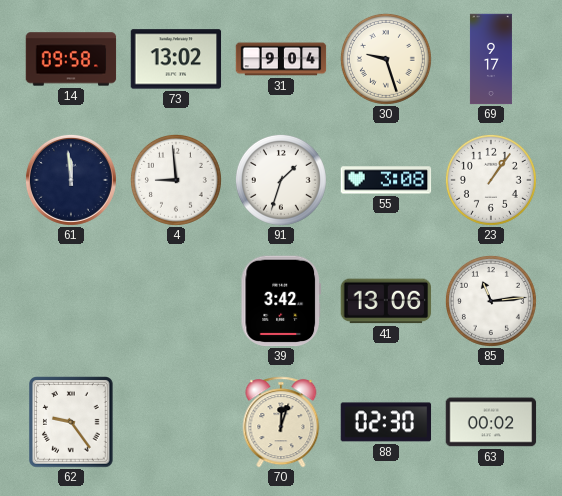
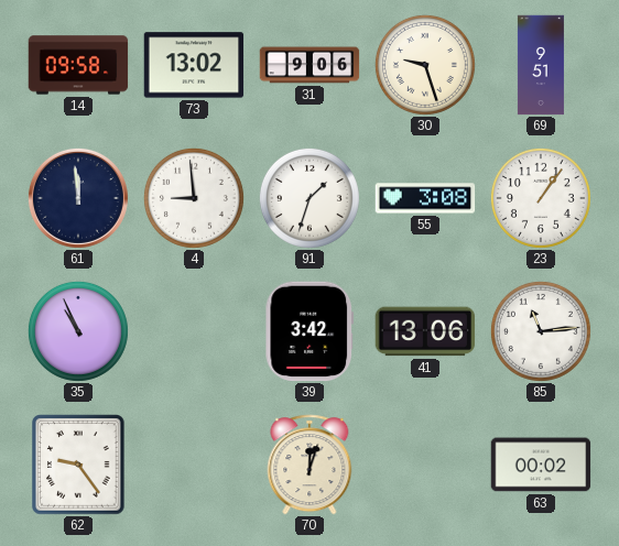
31: 9:04 -> 9:06
69: 9:17 -> 9:51
35: none -> 10:56
88: 02:30 -> none
